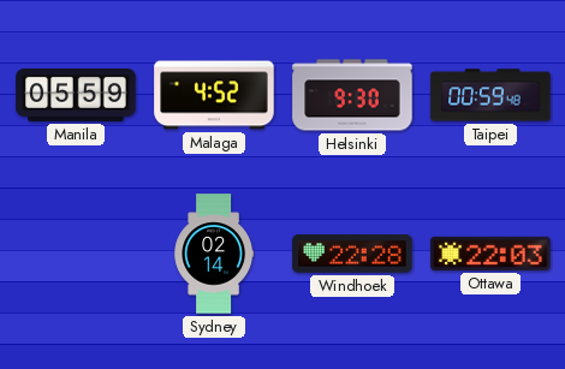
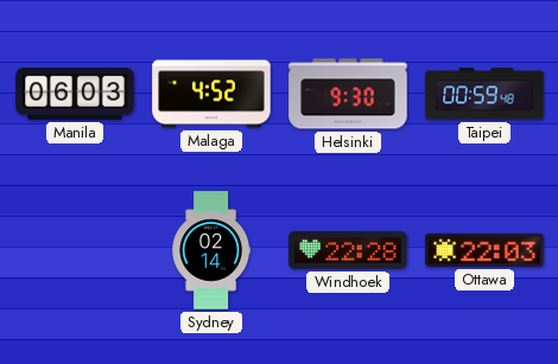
Manila: 05:59 -> 06:03
